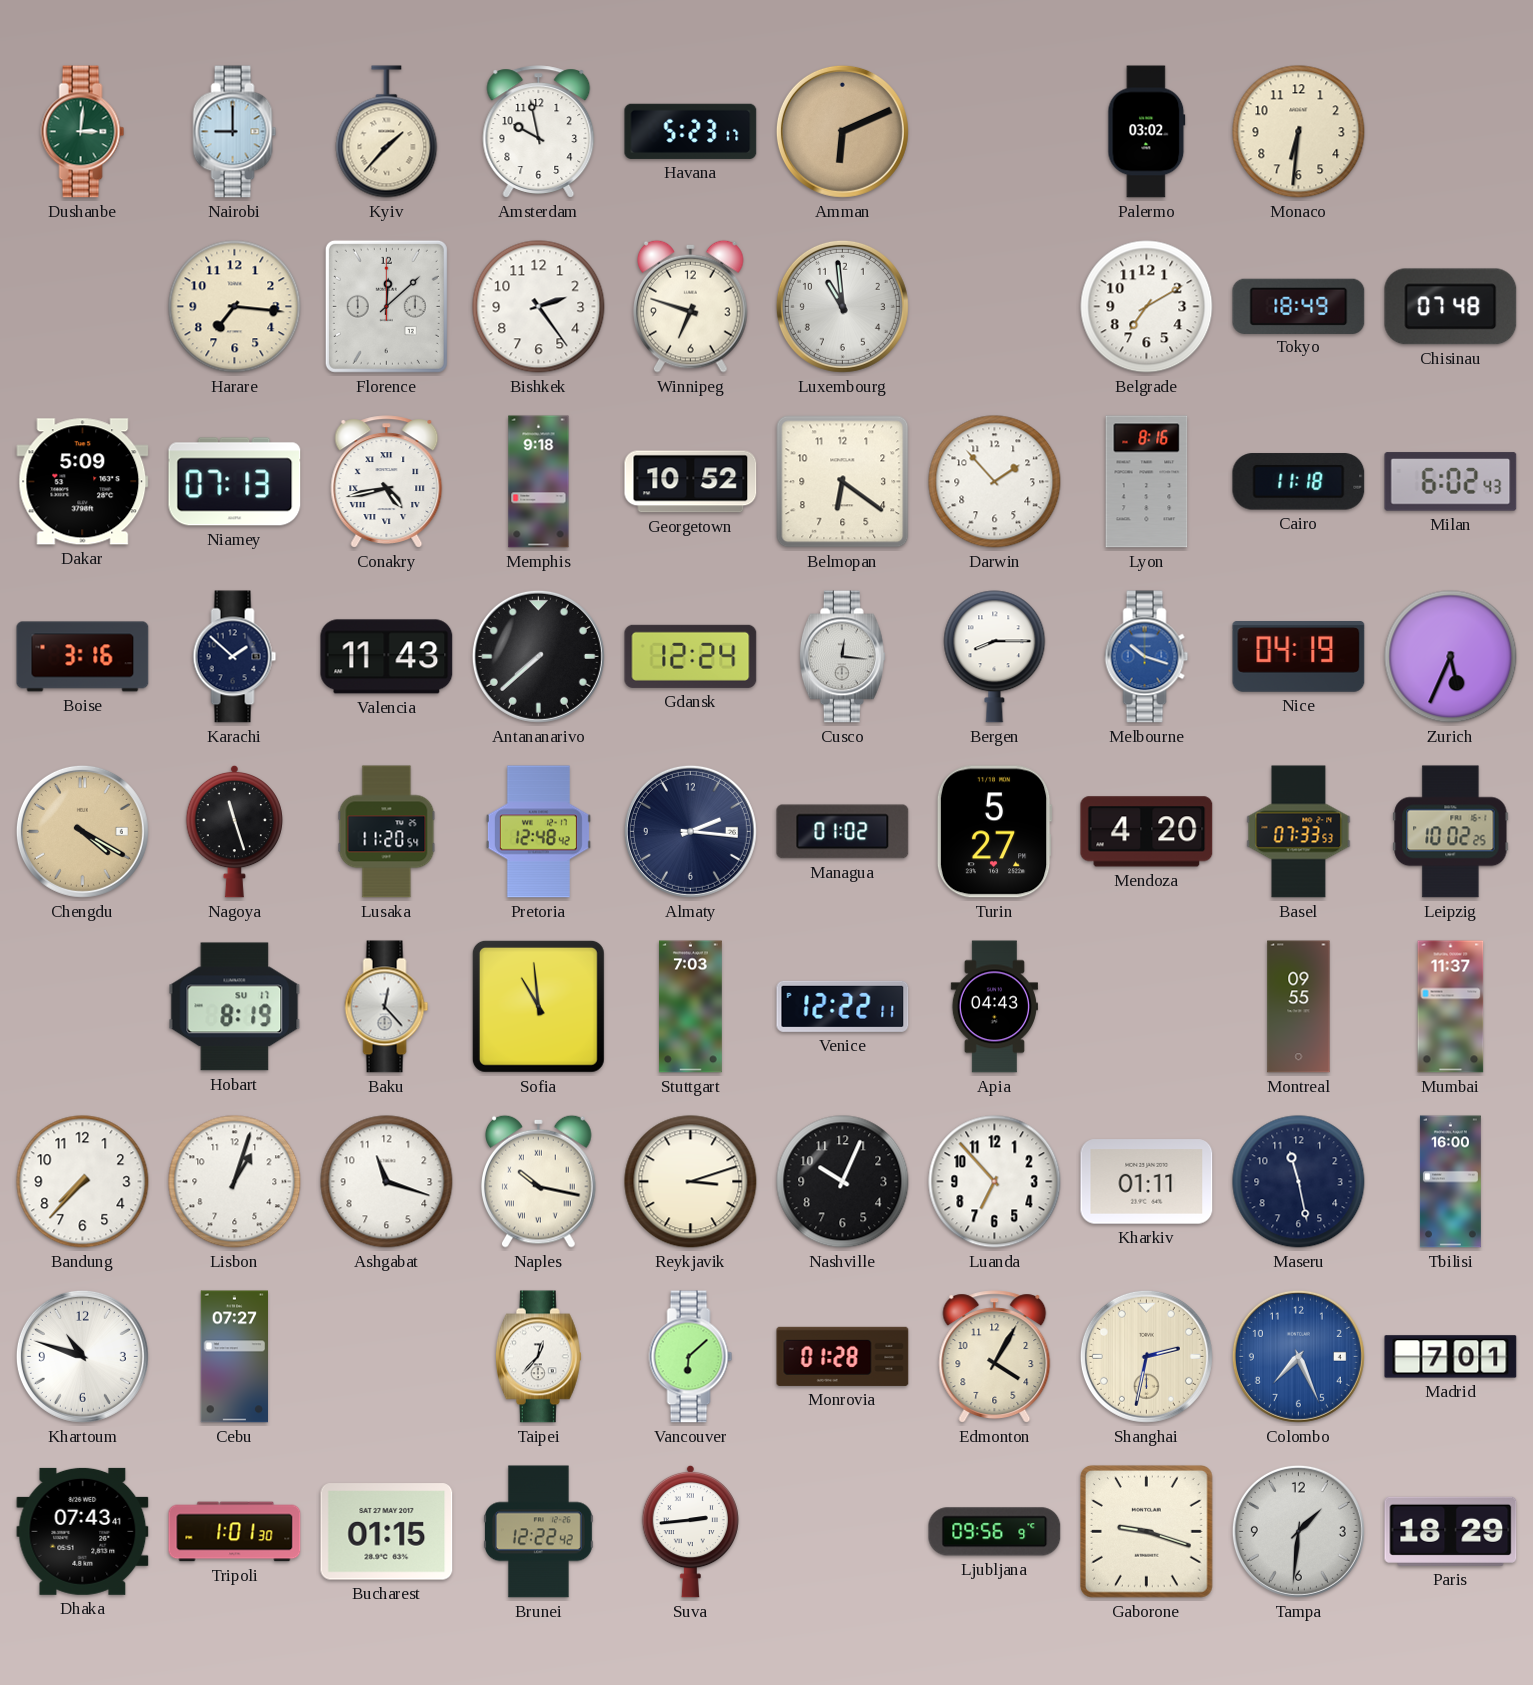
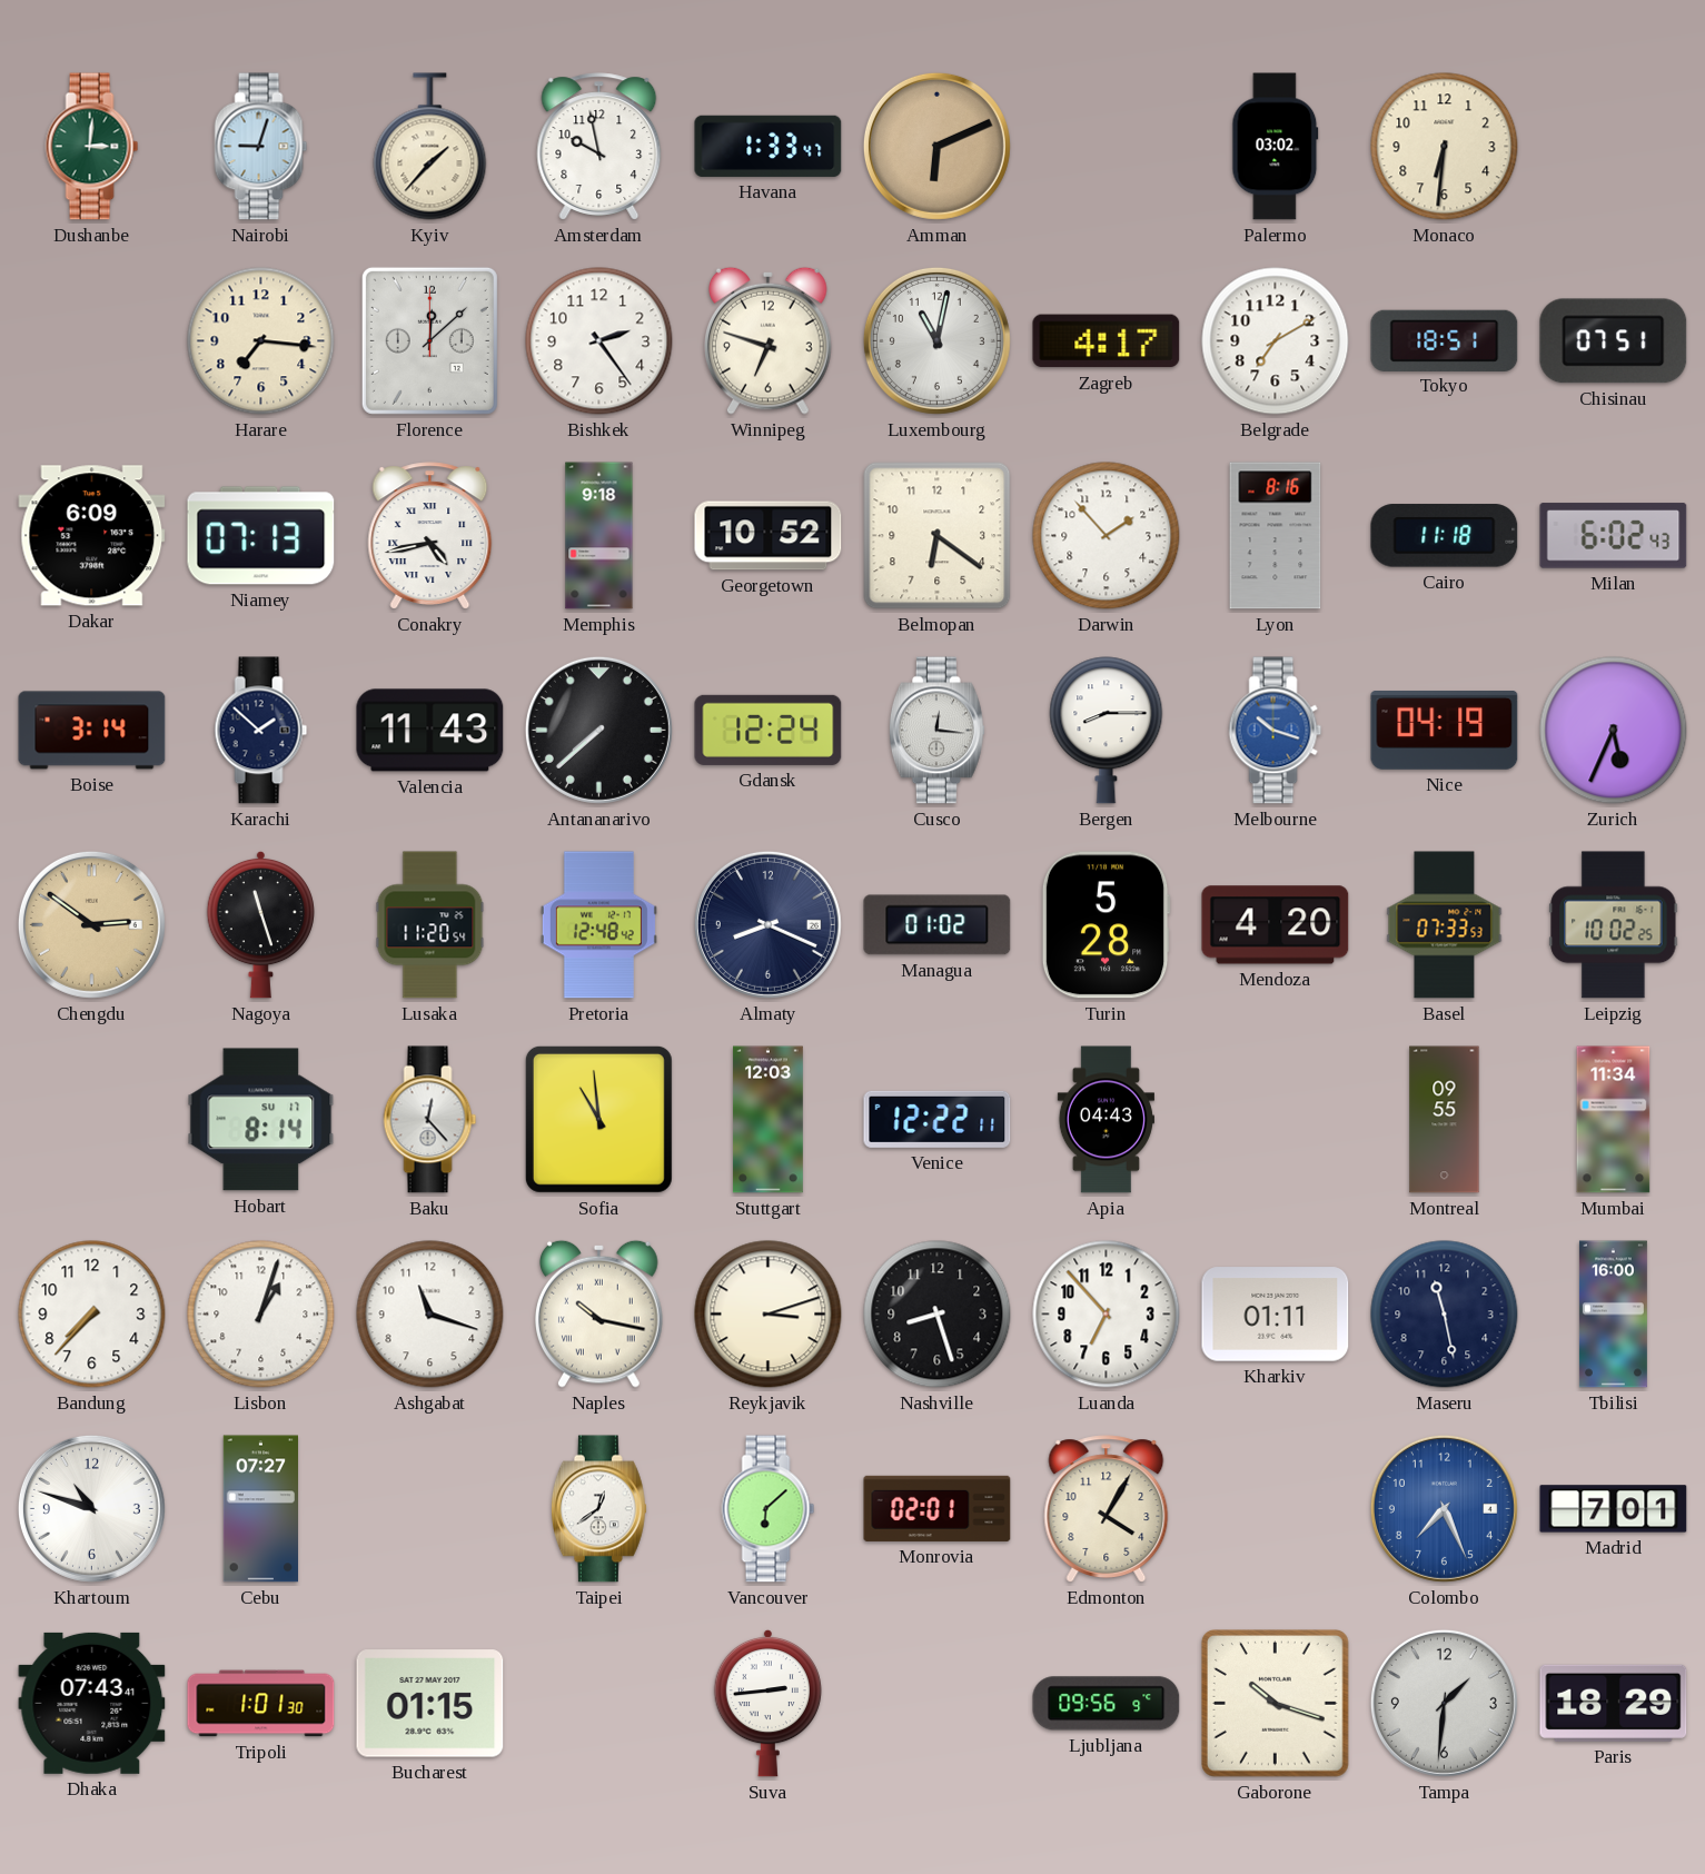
Nairobi: 9:00 -> 9:03
Havana: 5:23 -> 1:33
Luxembourg: 10:59 -> 11:02
Zagreb: none -> 4:17
Tokyo: 18:49 -> 18:51
Chisinau: 07:48 -> 07:51
Dakar: 5:09 -> 6:09
Boise: 3:16 -> 3:14
Chengdu: 4:20 -> 2:51
Almaty: 2:16 -> 8:19
Turin: 5:27 -> 5:28
Hobart: 8:19 -> 8:14
Stuttgart: 7:03 -> 12:03
Mumbai: 11:37 -> 11:34
Nashville: 10:04 -> 8:27
Taipei: 12:37 -> 12:39
Monrovia: 01:28 -> 02:01
Shanghai: 2:32 -> none
Brunei: 12:22 -> none
Gaborone: 9:18 -> 10:18
